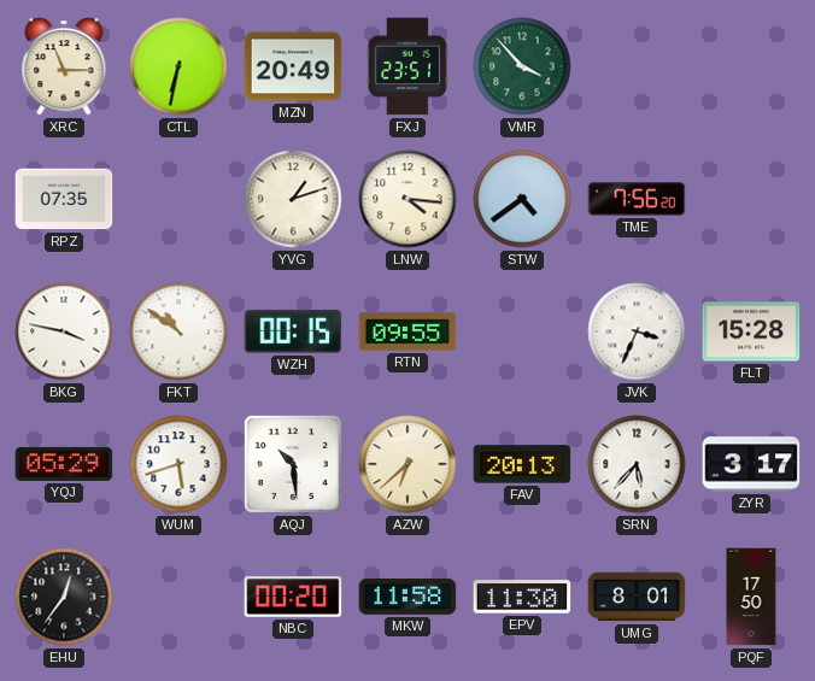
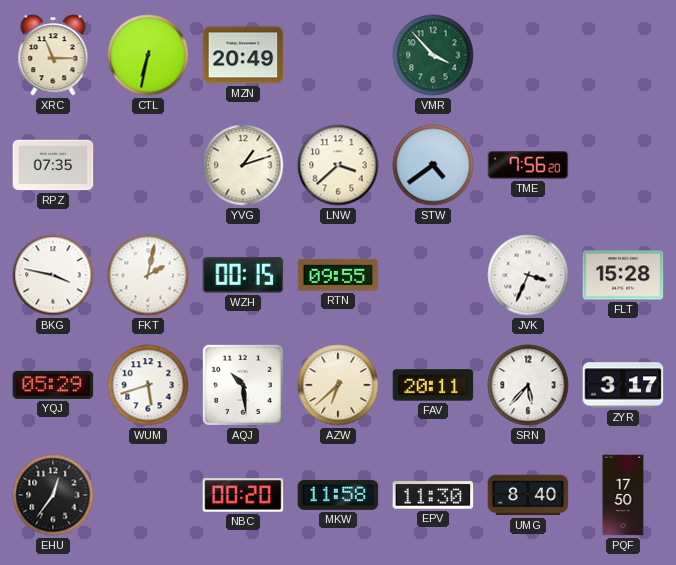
FXJ: 23:51 -> none
LNW: 4:16 -> 3:38
FKT: 10:51 -> 2:02
FAV: 20:13 -> 20:11
UMG: 8:01 -> 8:40
